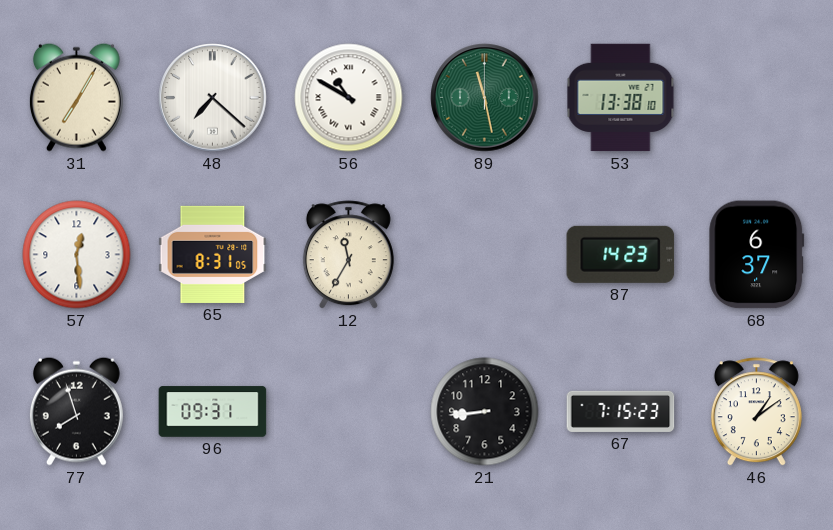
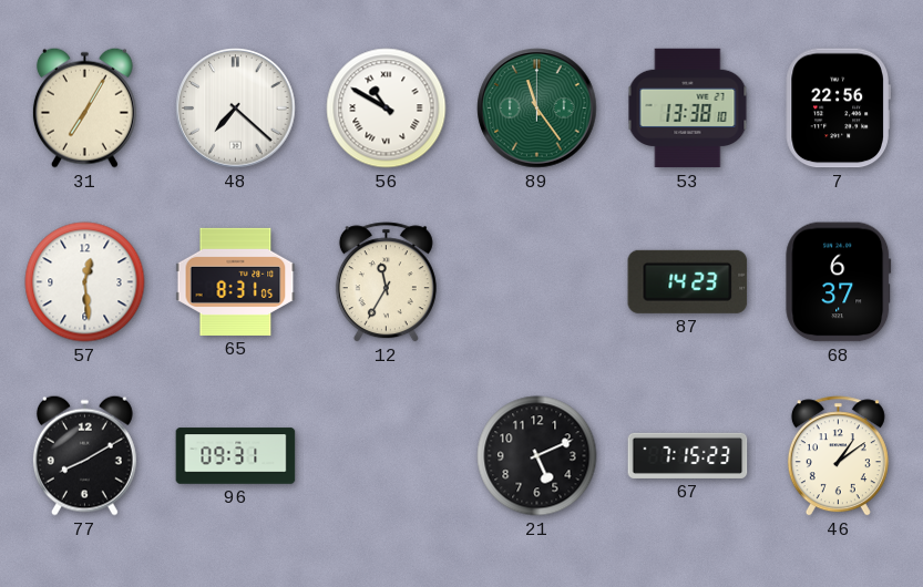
89: 11:28 -> 11:24
7: none -> 22:56
77: 7:57 -> 8:10
21: 8:44 -> 5:11
